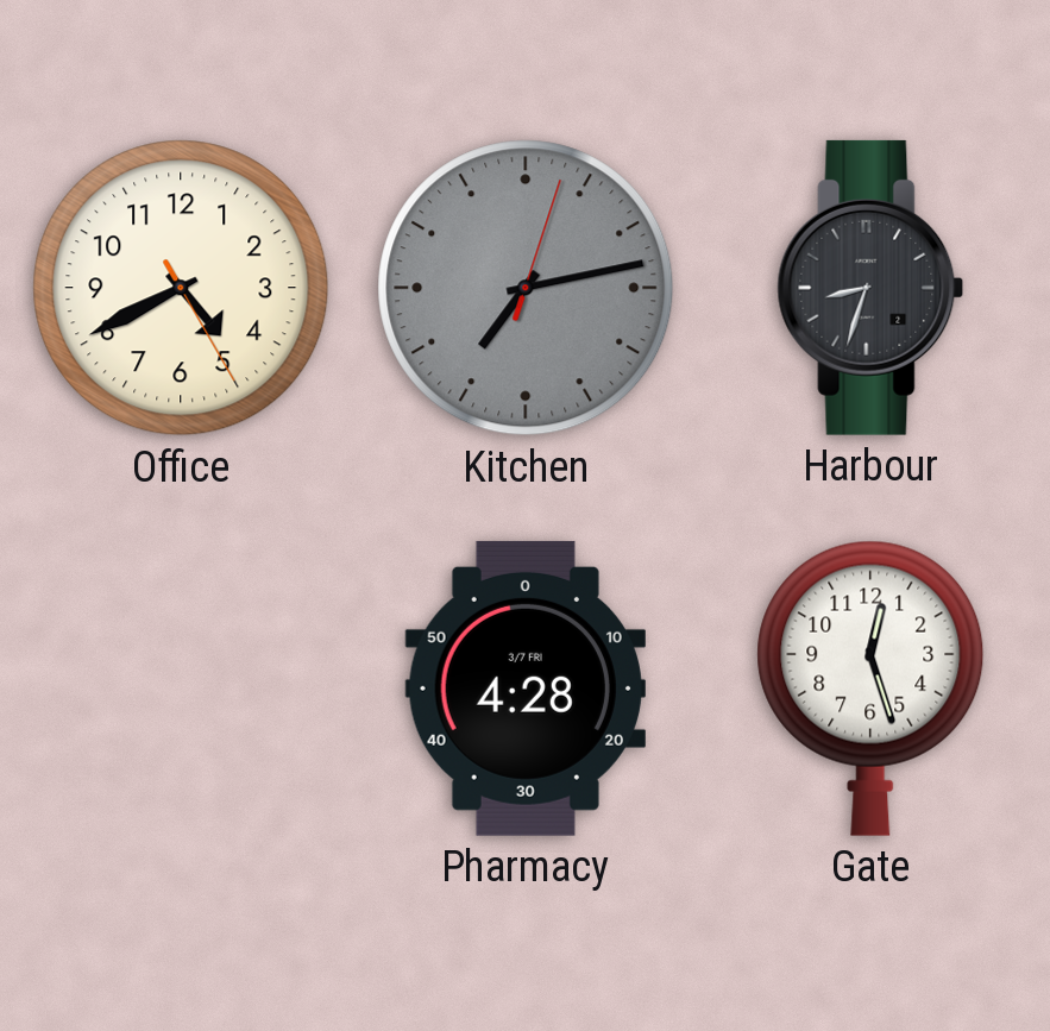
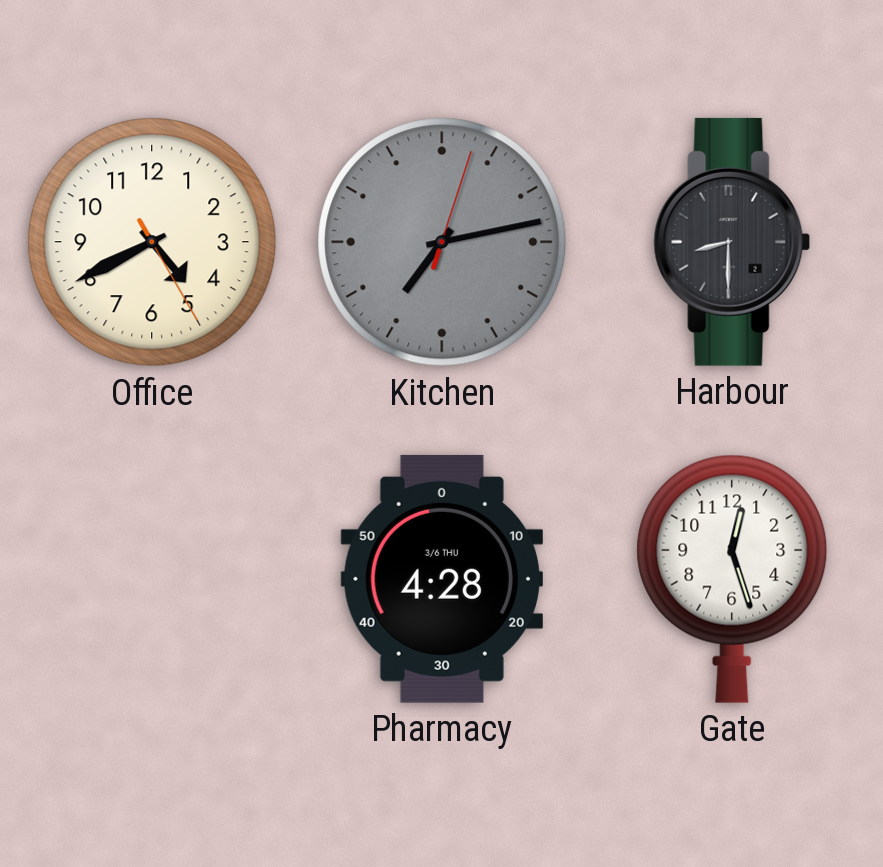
Harbour: 8:33 -> 8:30
Pharmacy date: 3/7 FRI -> 3/6 THU
